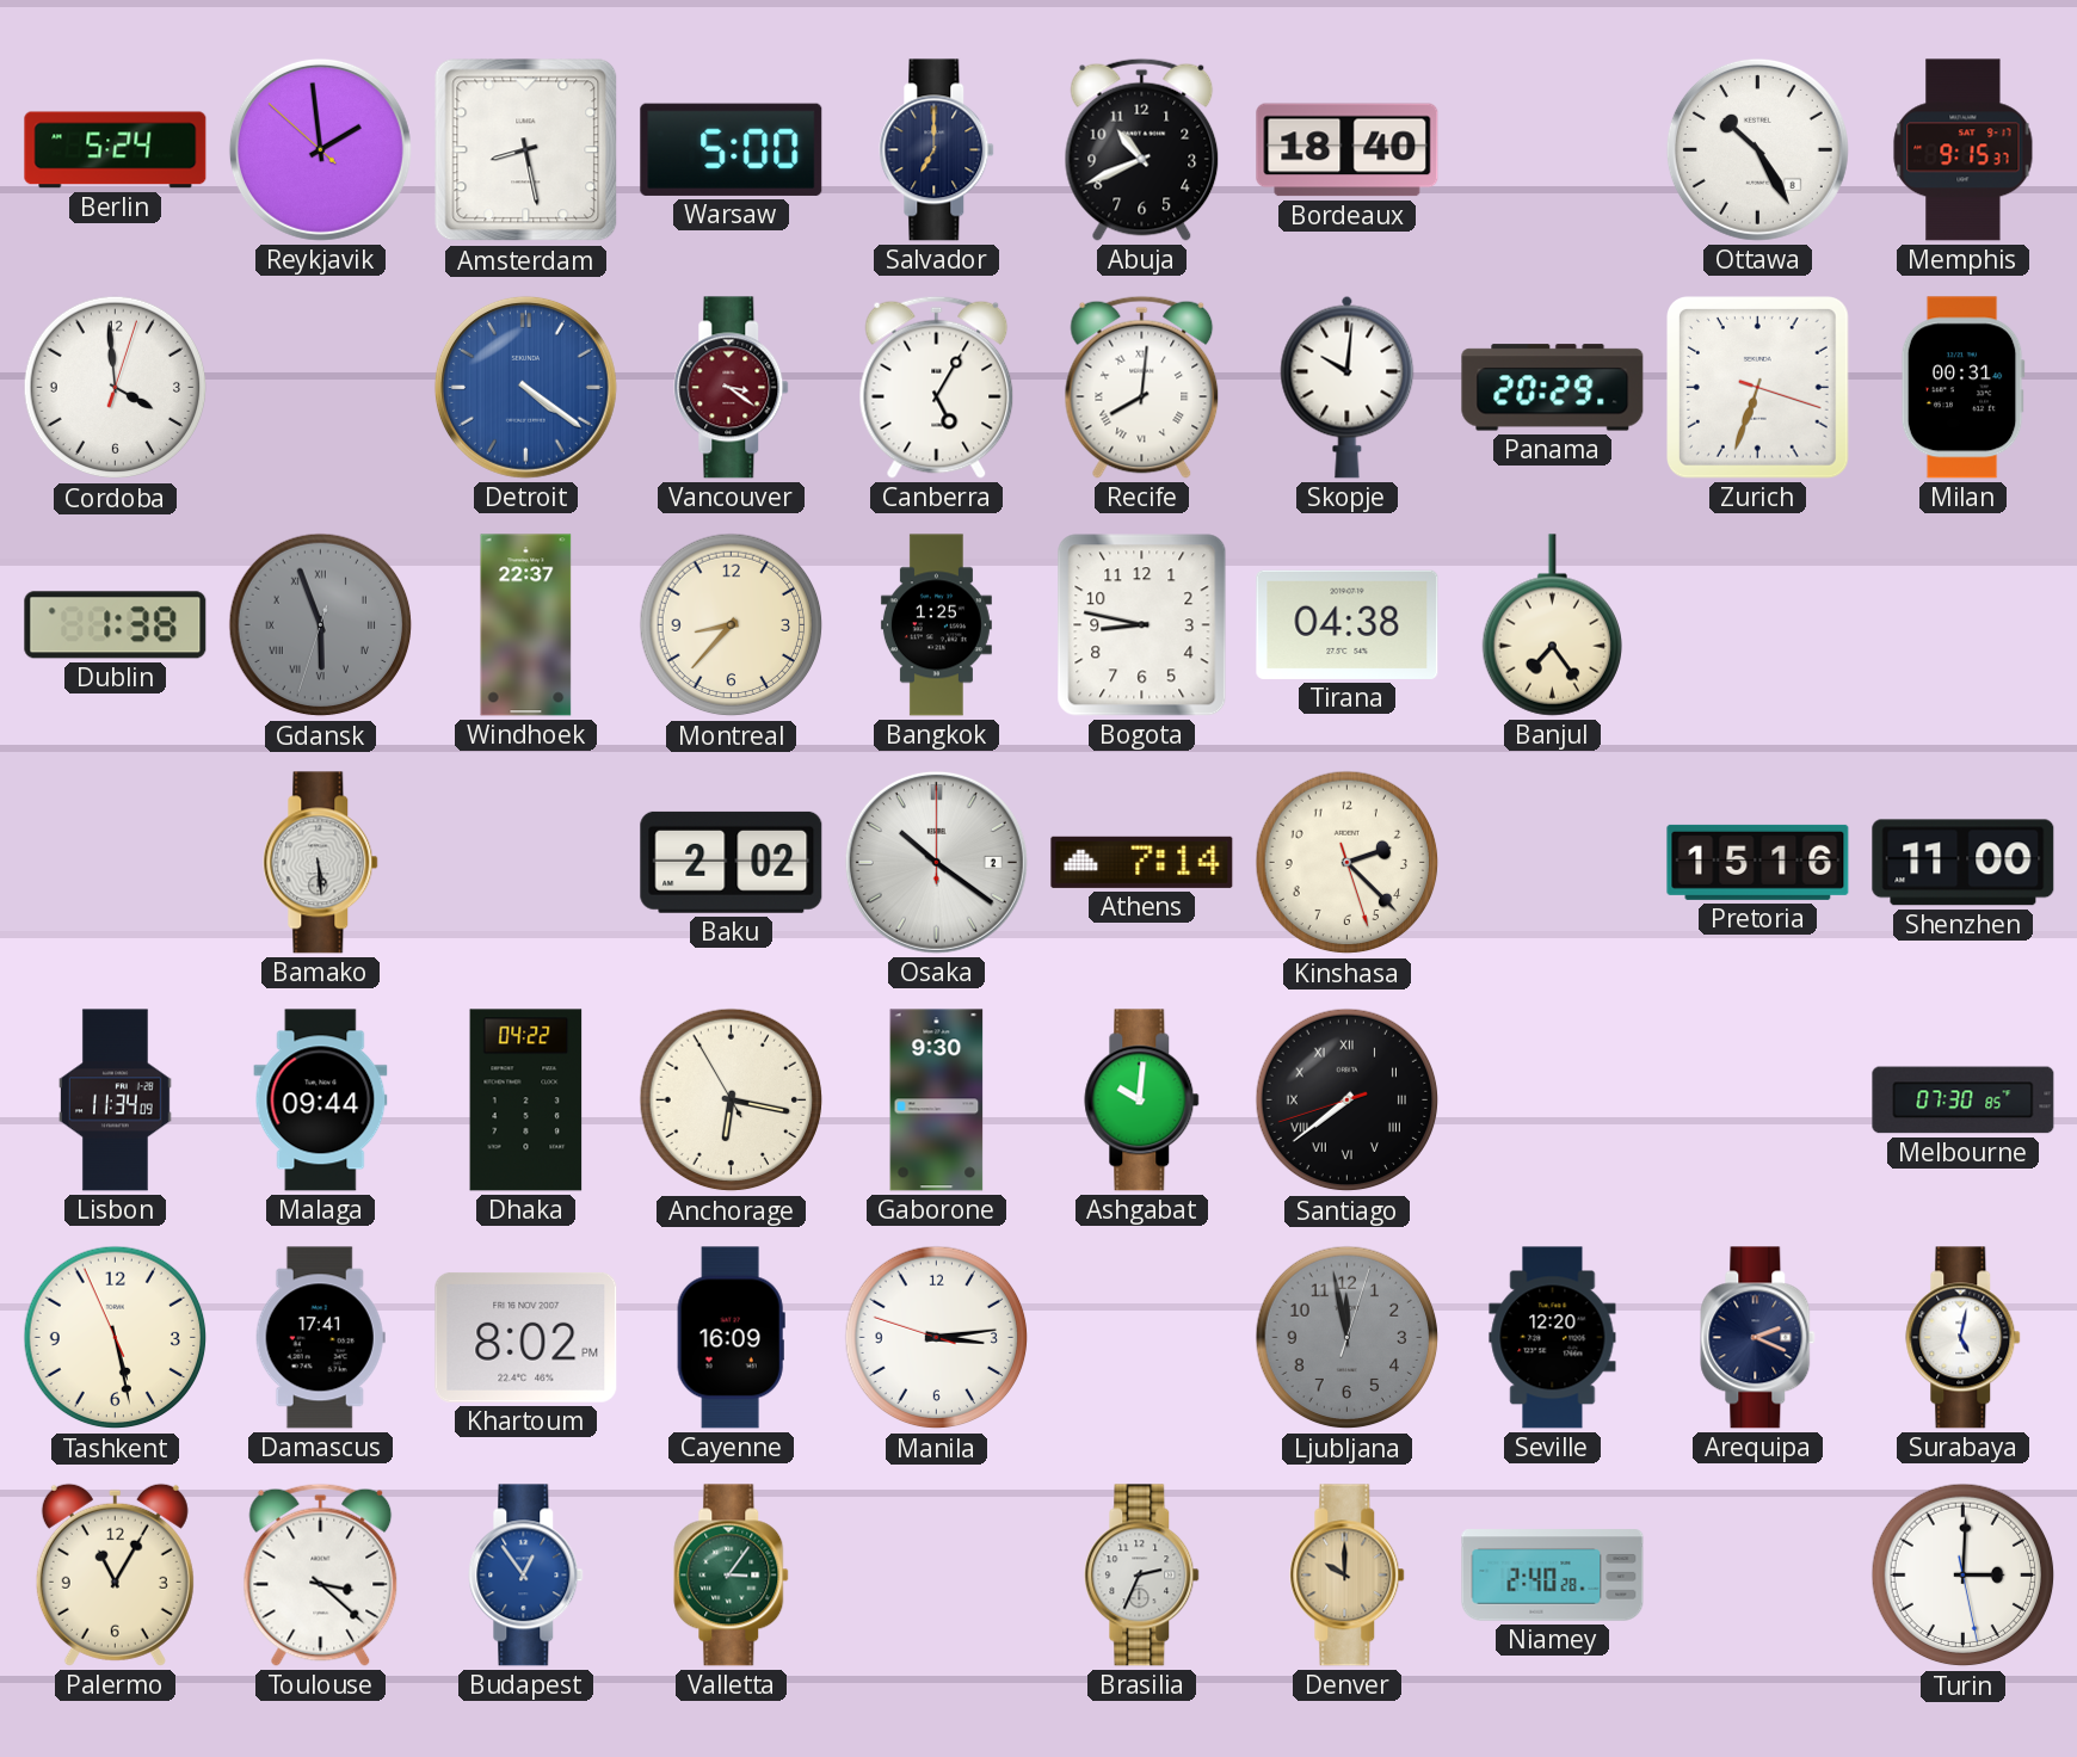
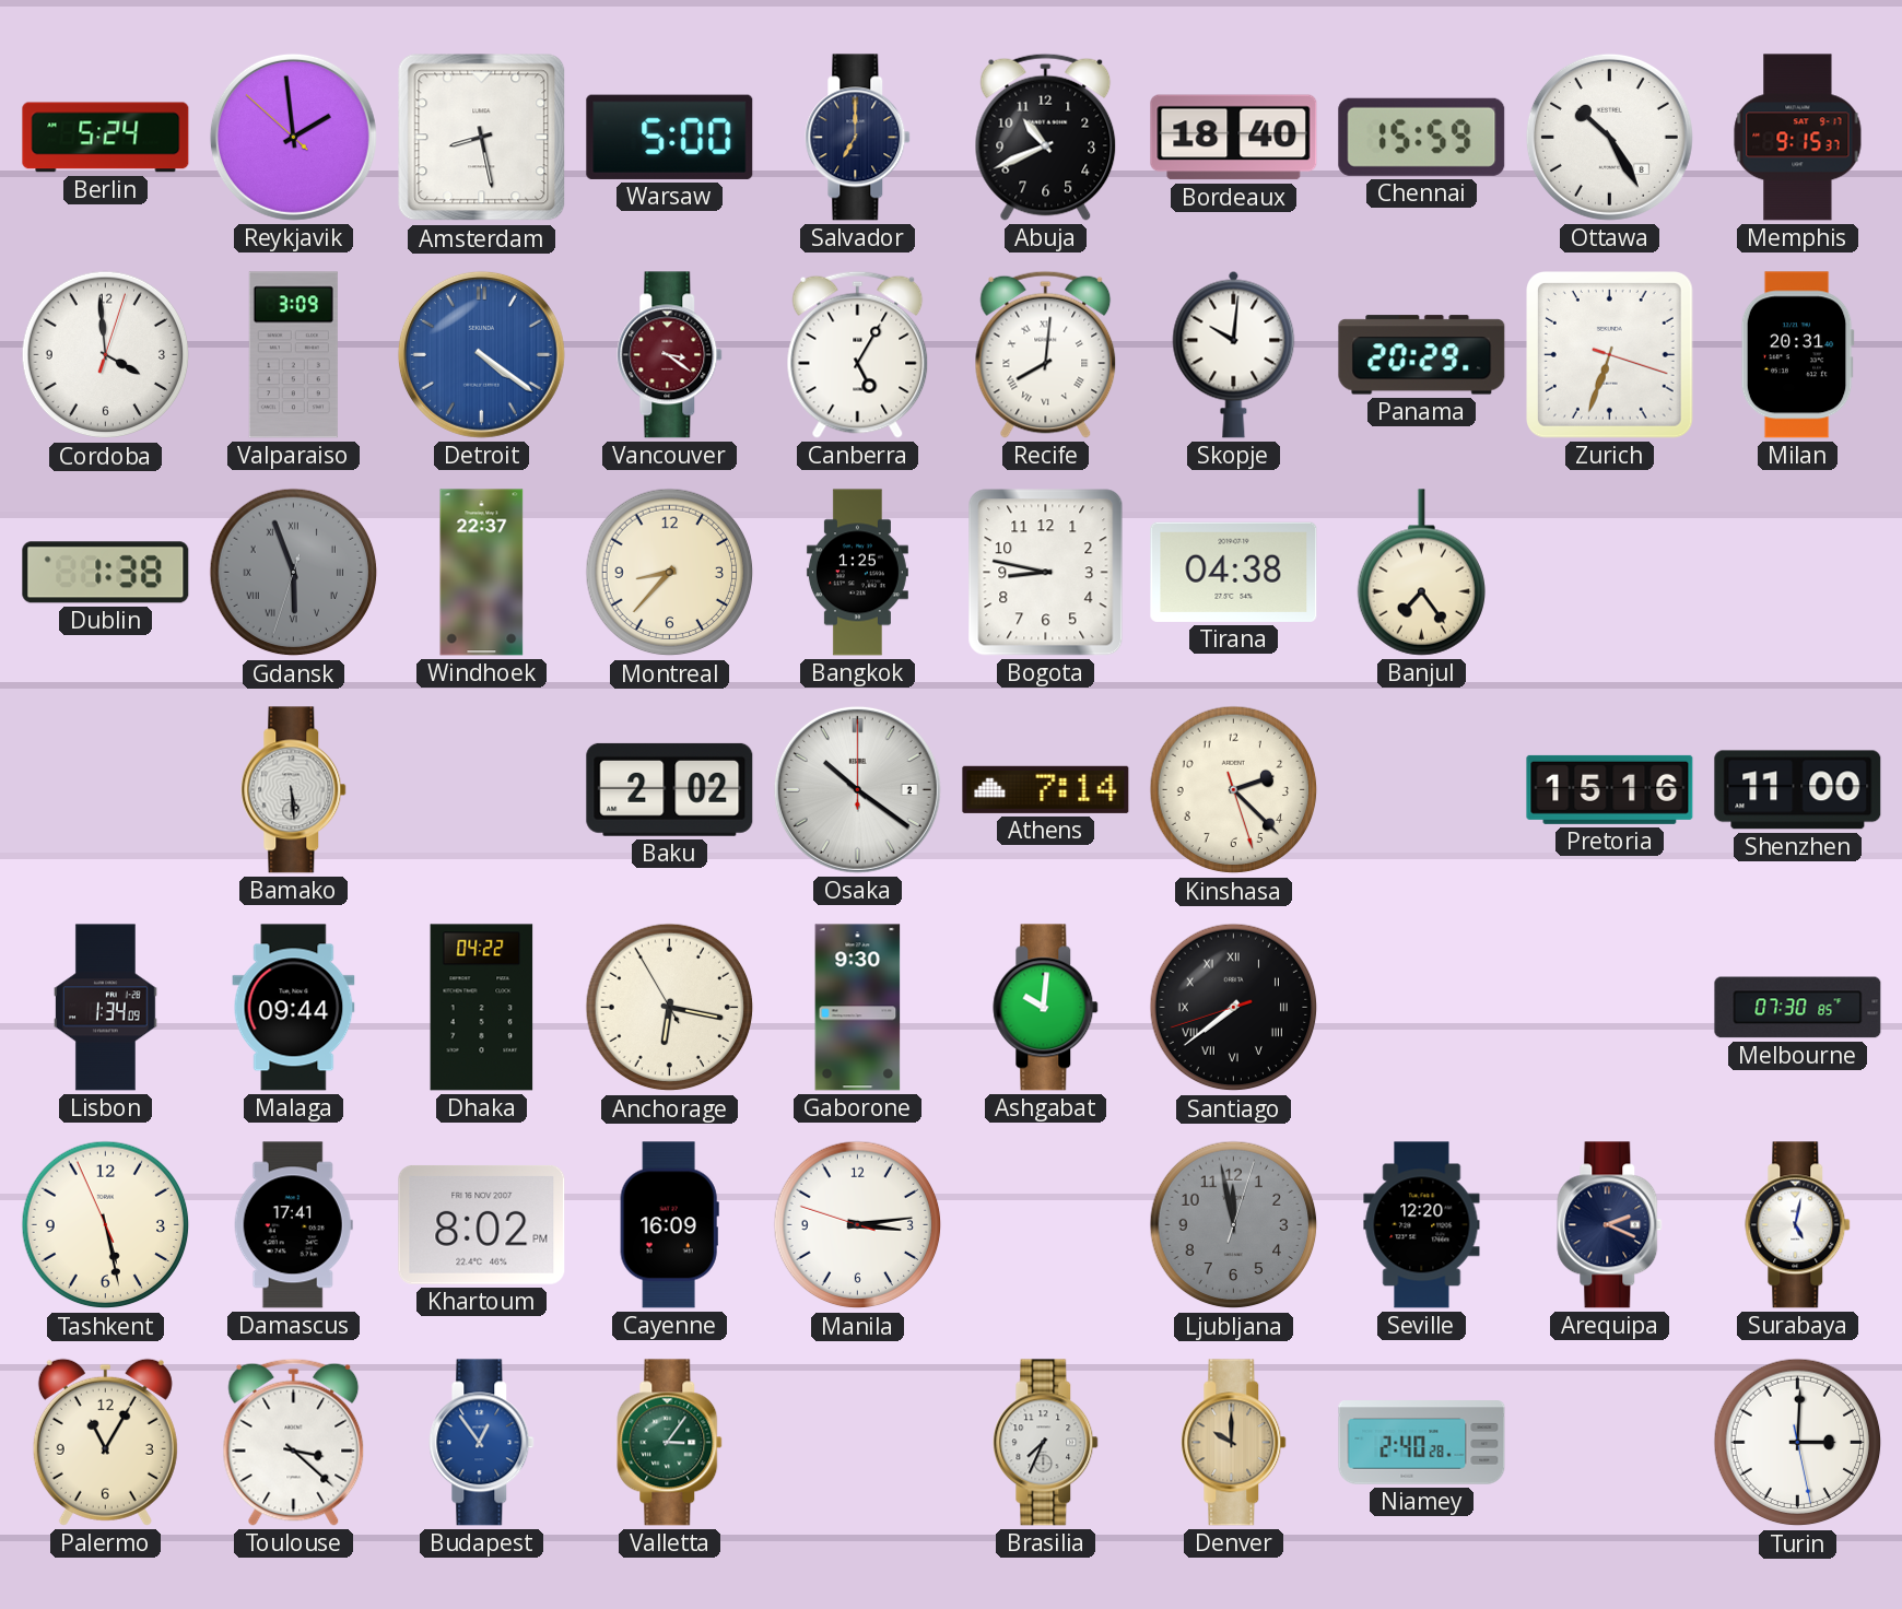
Chennai: none -> 15:59
Valparaiso: none -> 3:09
Milan: 00:31 -> 20:31
Lisbon: 11:34 -> 1:34
Brasilia: 2:34 -> 7:34
